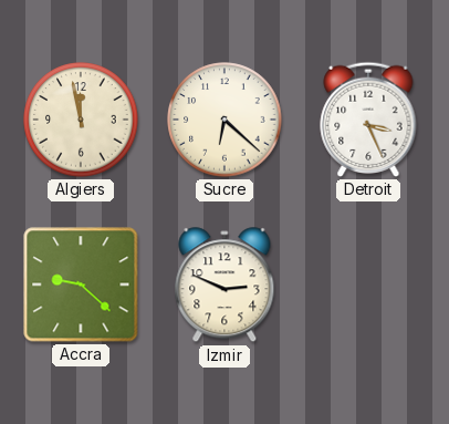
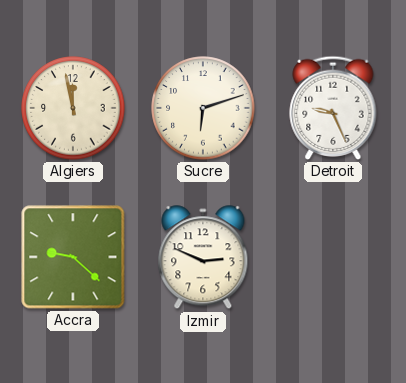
Sucre: 6:22 -> 6:12
Detroit: 3:26 -> 9:26
